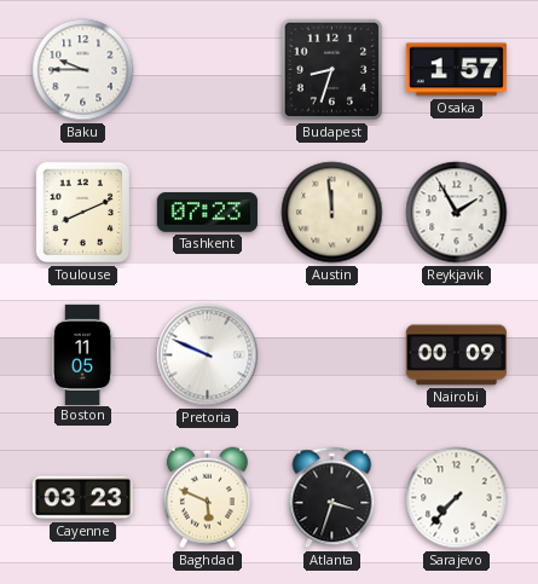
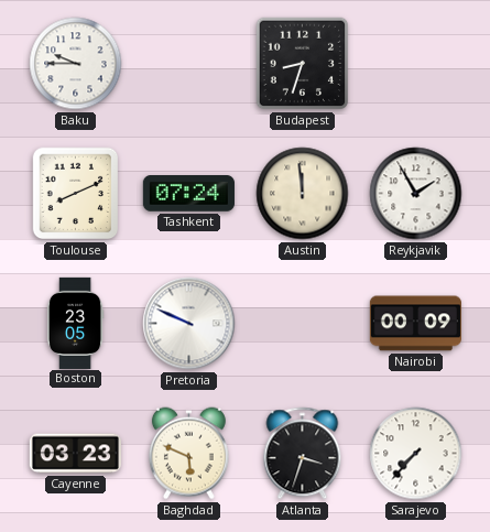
Osaka: 1:57 -> none
Tashkent: 07:23 -> 07:24
Boston: 11:05 -> 23:05
